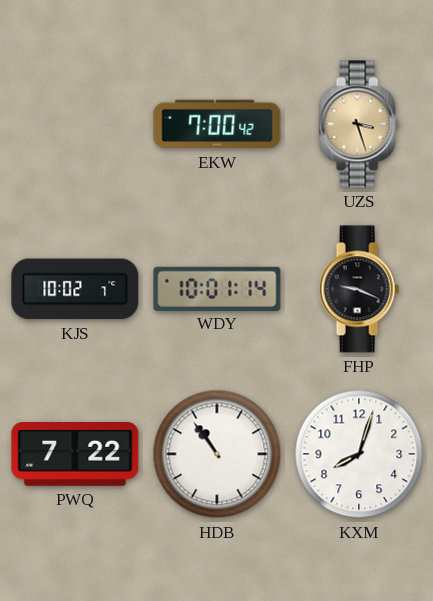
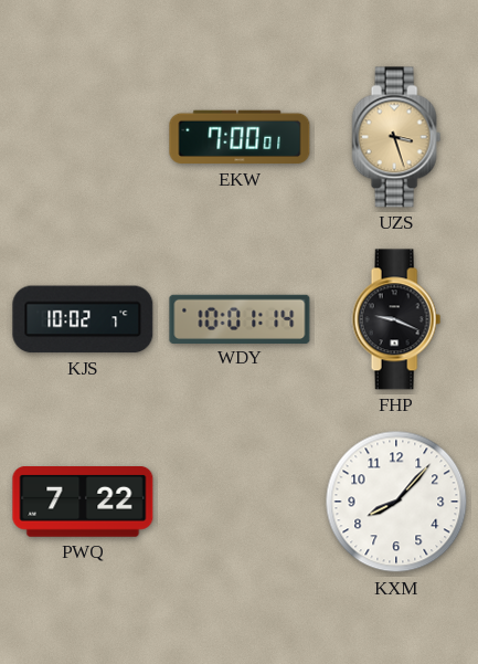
EKW: 7:00:42 -> 7:00:01
HDB: 10:54 -> none
KXM: 8:03 -> 8:07
